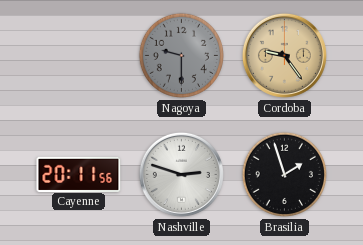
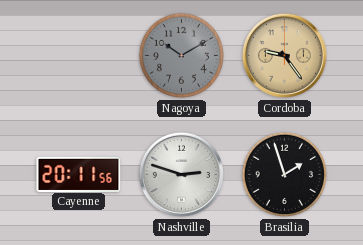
Nagoya: 9:30 -> 10:10
